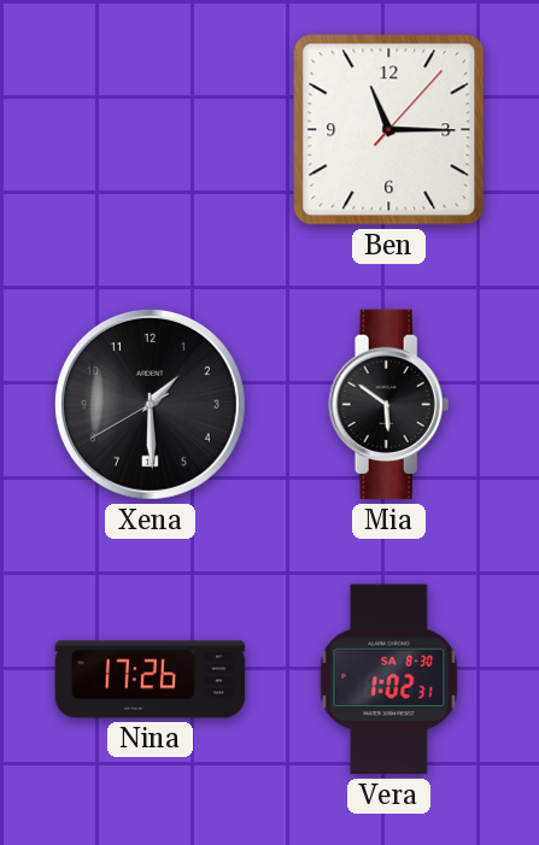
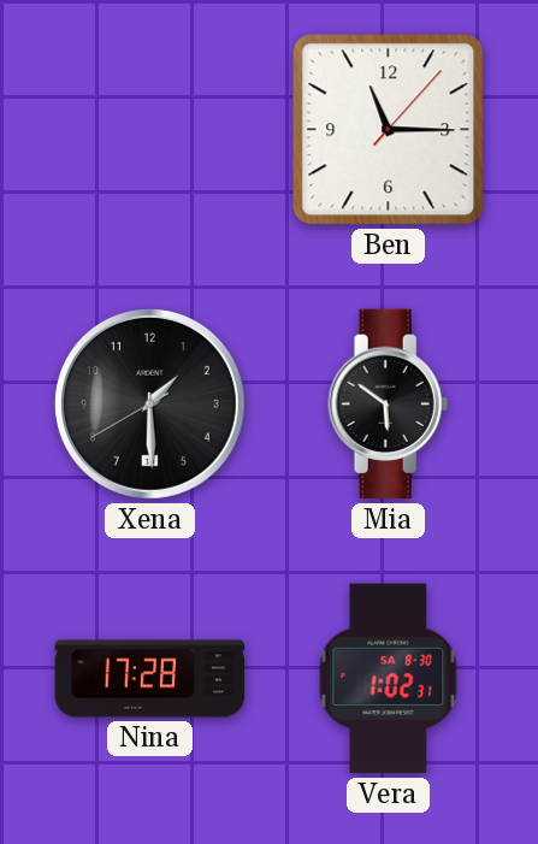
Nina: 17:26 -> 17:28
